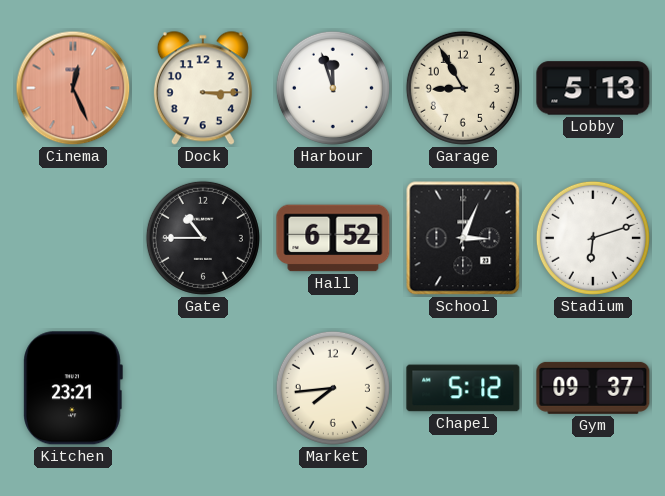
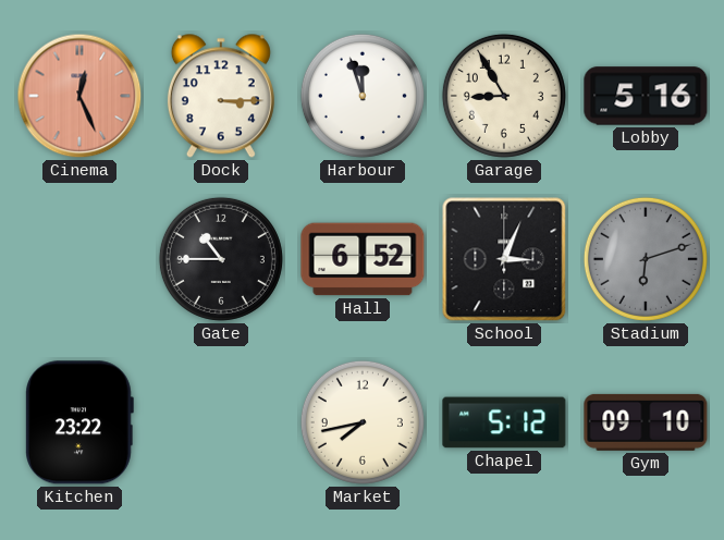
Lobby: 5:13 -> 5:16
Stadium dial: white -> grey
Kitchen: 23:21 -> 23:22
Market: 7:44 -> 7:43
Gym: 09:37 -> 09:10
